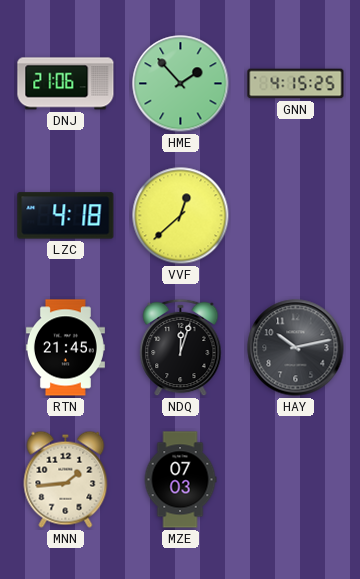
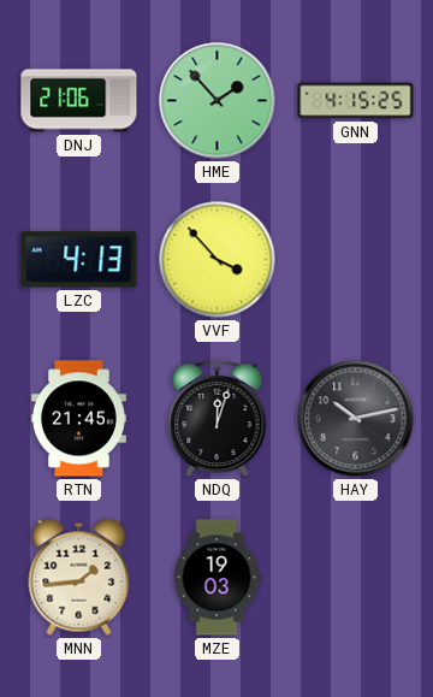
LZC: 4:18 -> 4:13
VVF: 12:38 -> 3:53
MZE: 07:03 -> 19:03
